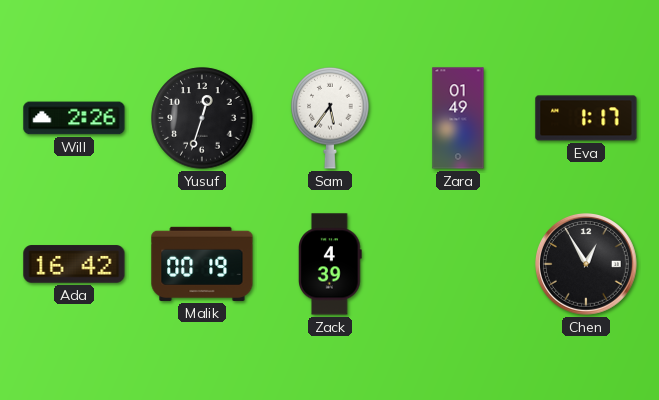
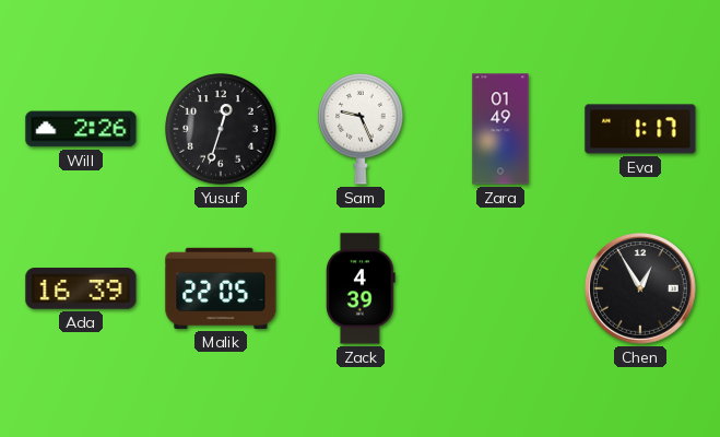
Sam: 5:36 -> 9:26
Ada: 16:42 -> 16:39
Malik: 00:19 -> 22:05
